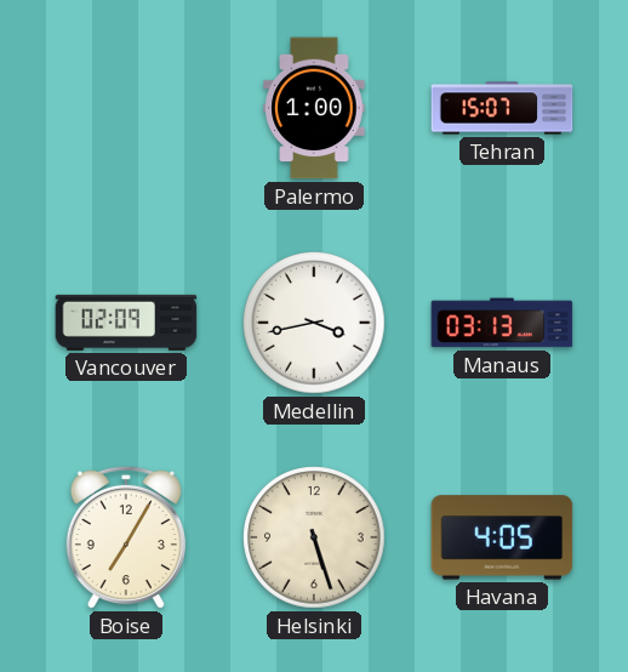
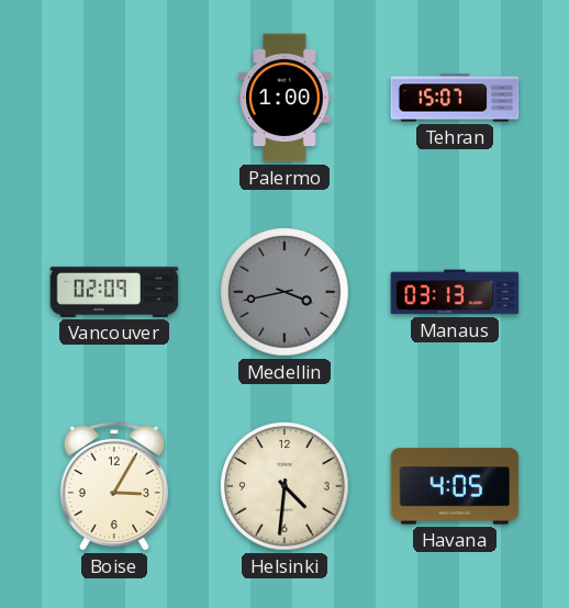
Medellin dial: white -> grey
Boise: 7:05 -> 3:05
Helsinki: 5:27 -> 4:31
